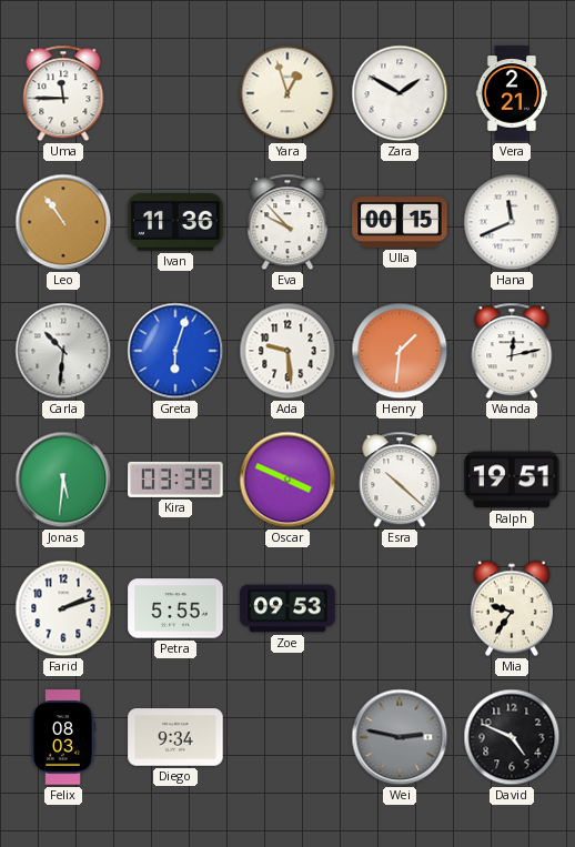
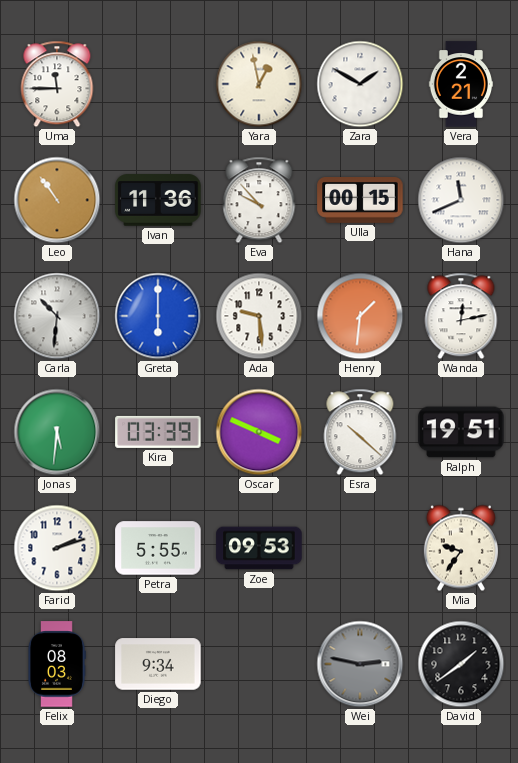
Yara: 12:57 -> 12:58
Greta: 6:03 -> 6:00
David: 4:49 -> 1:39
